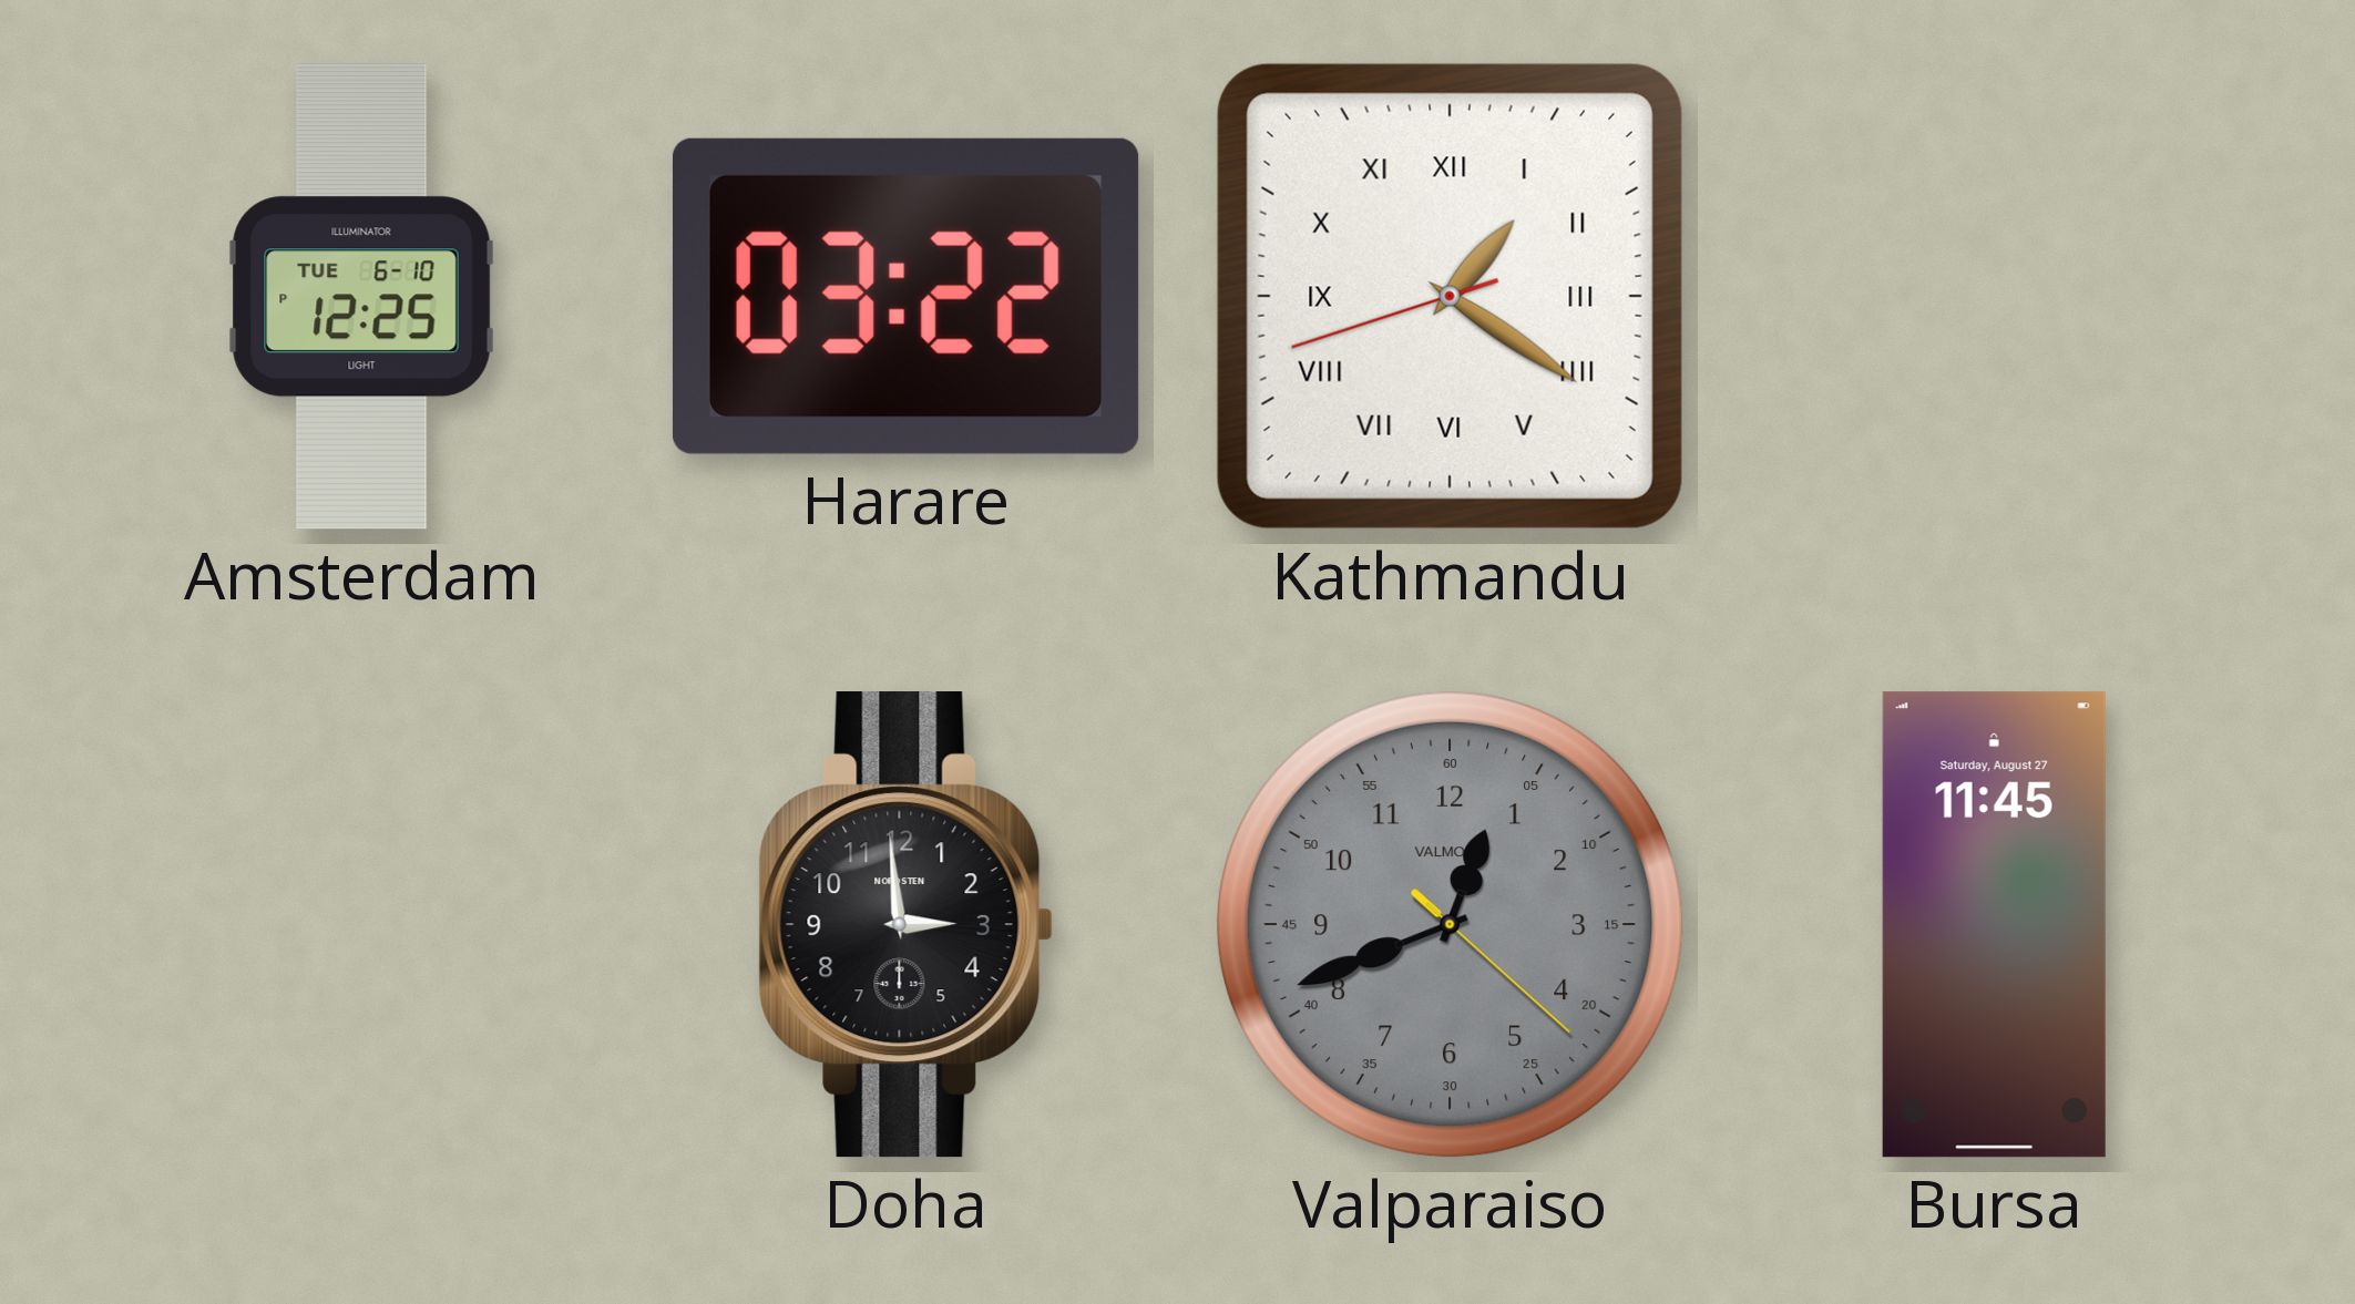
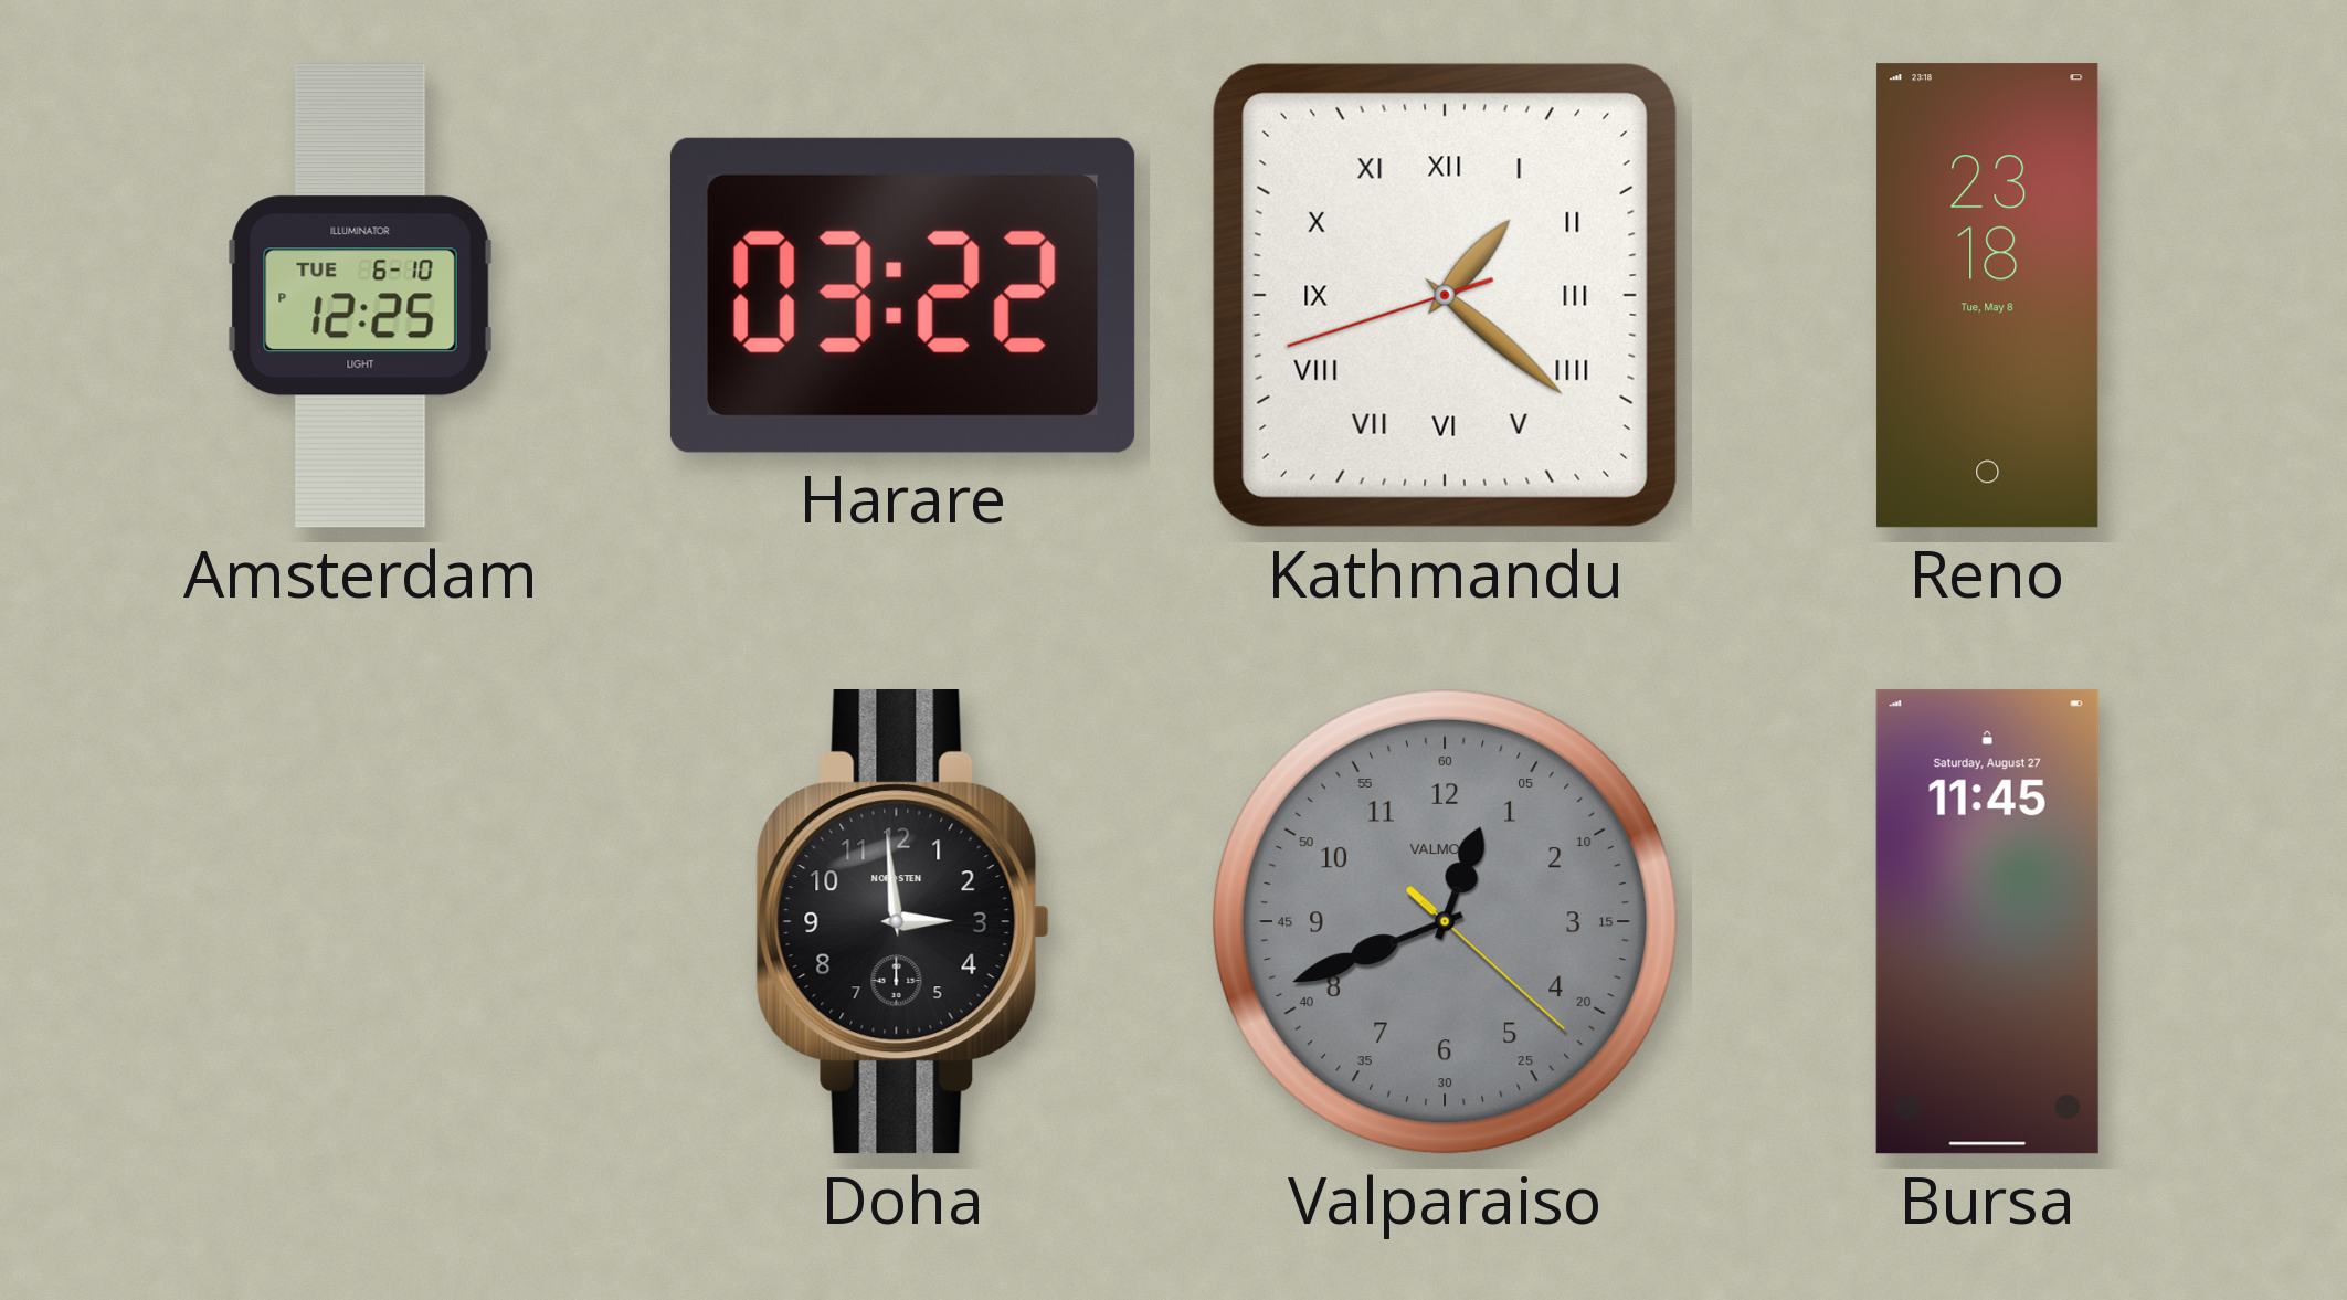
Kathmandu: 1:20 -> 1:21
Reno: none -> 23:18
